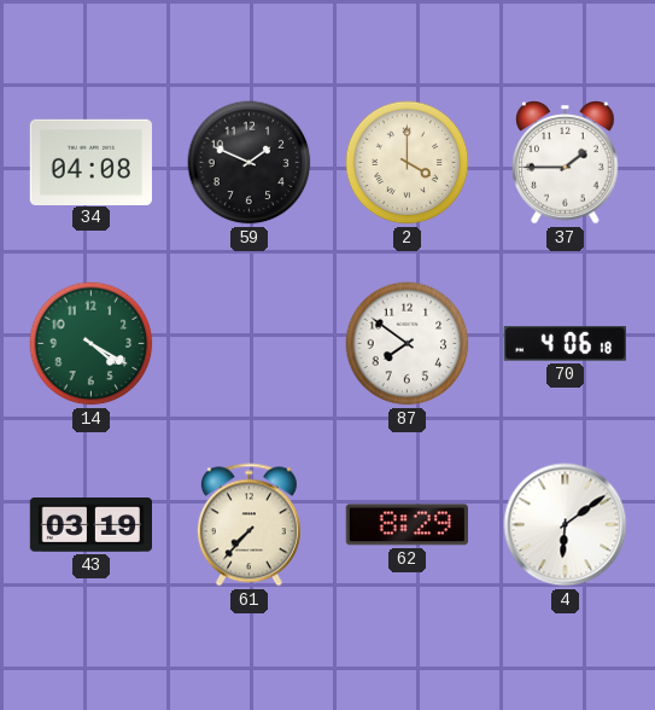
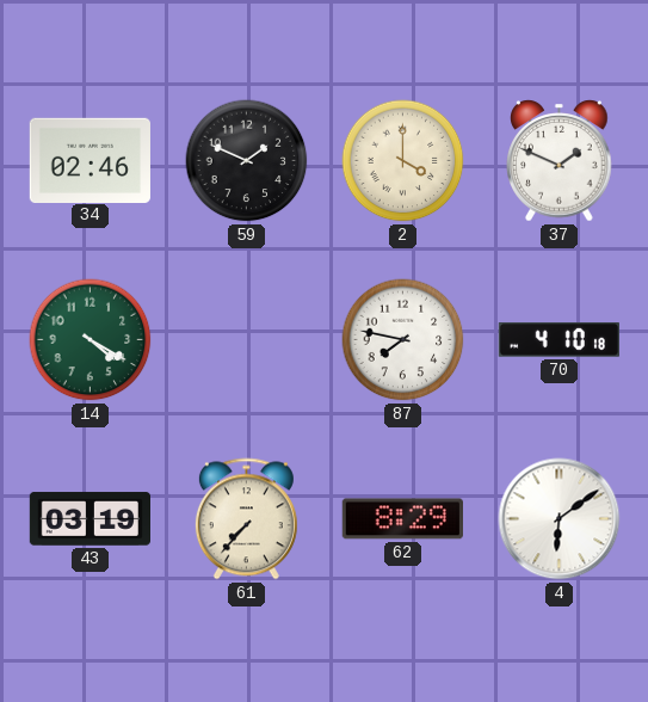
34: 04:08 -> 02:46
37: 1:45 -> 1:49
87: 7:51 -> 7:47
70: 4:06 -> 4:10
